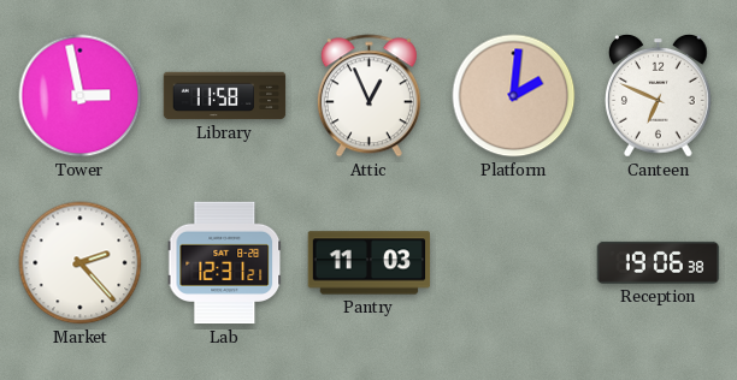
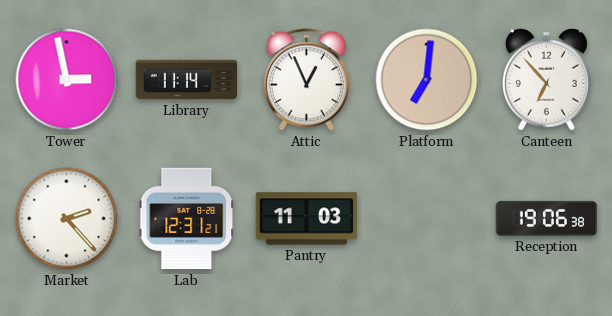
Library: 11:58 -> 11:14
Platform: 2:01 -> 7:01
Canteen: 6:49 -> 6:53
